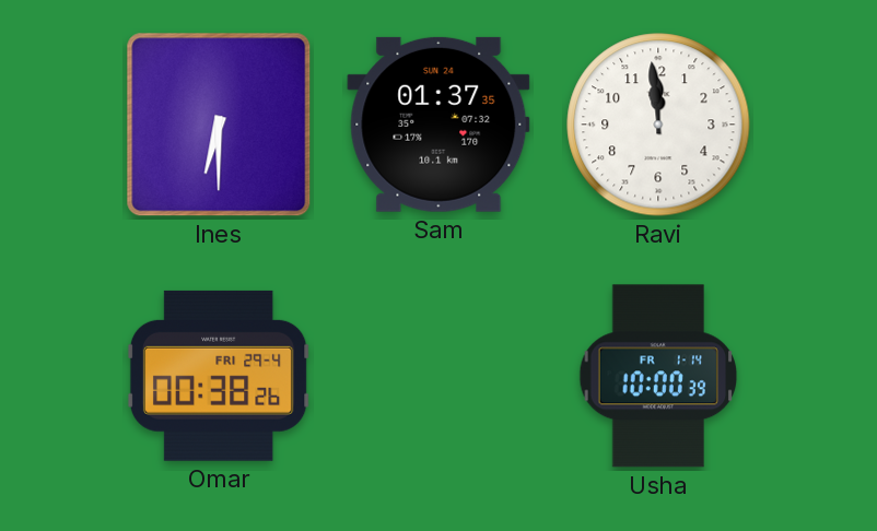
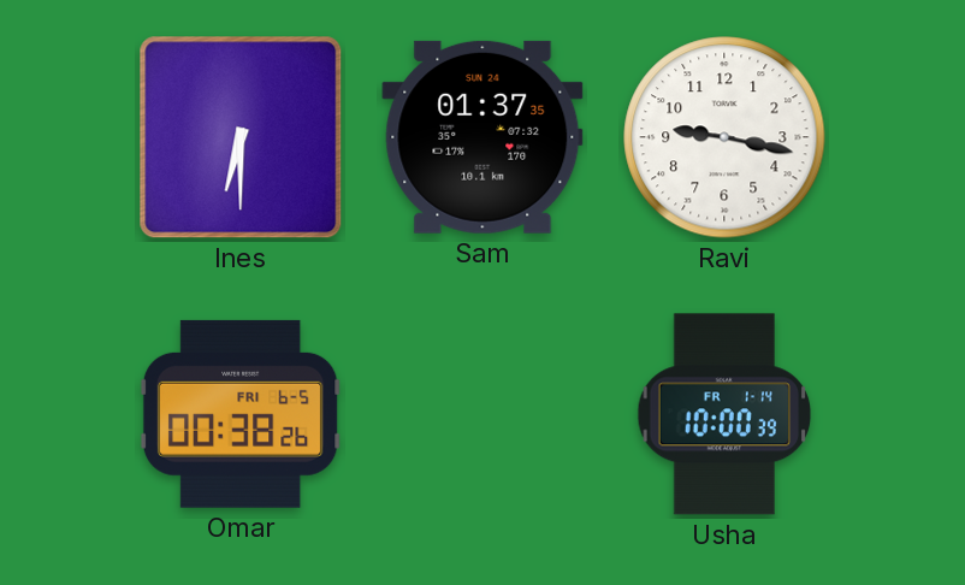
Ravi: 11:59 -> 9:17
Omar date: FRI 29-4 -> FRI 6-5
